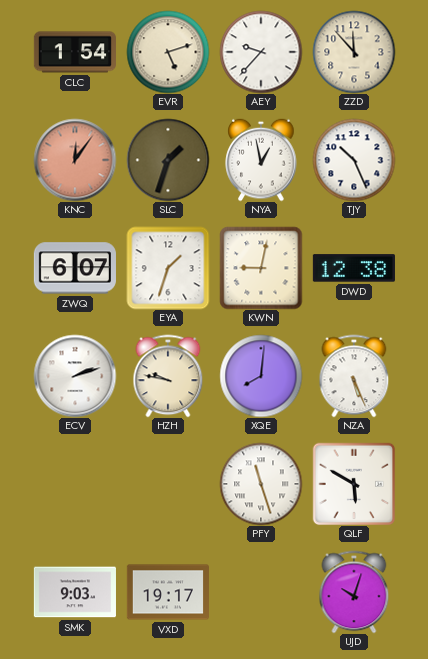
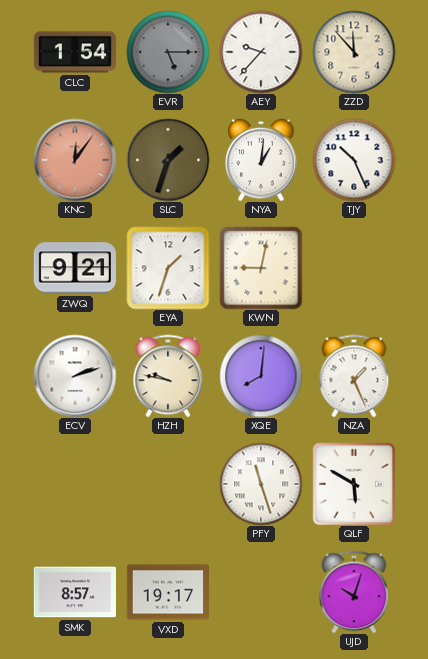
EVR: 5:12 -> 5:15
EVR dial: cream -> grey
NYA: 12:58 -> 1:01
ZWQ: 6:07 -> 9:21
DWD: 12:38 -> none
NZA: 5:26 -> 1:26
SMK: 9:03 -> 8:57
